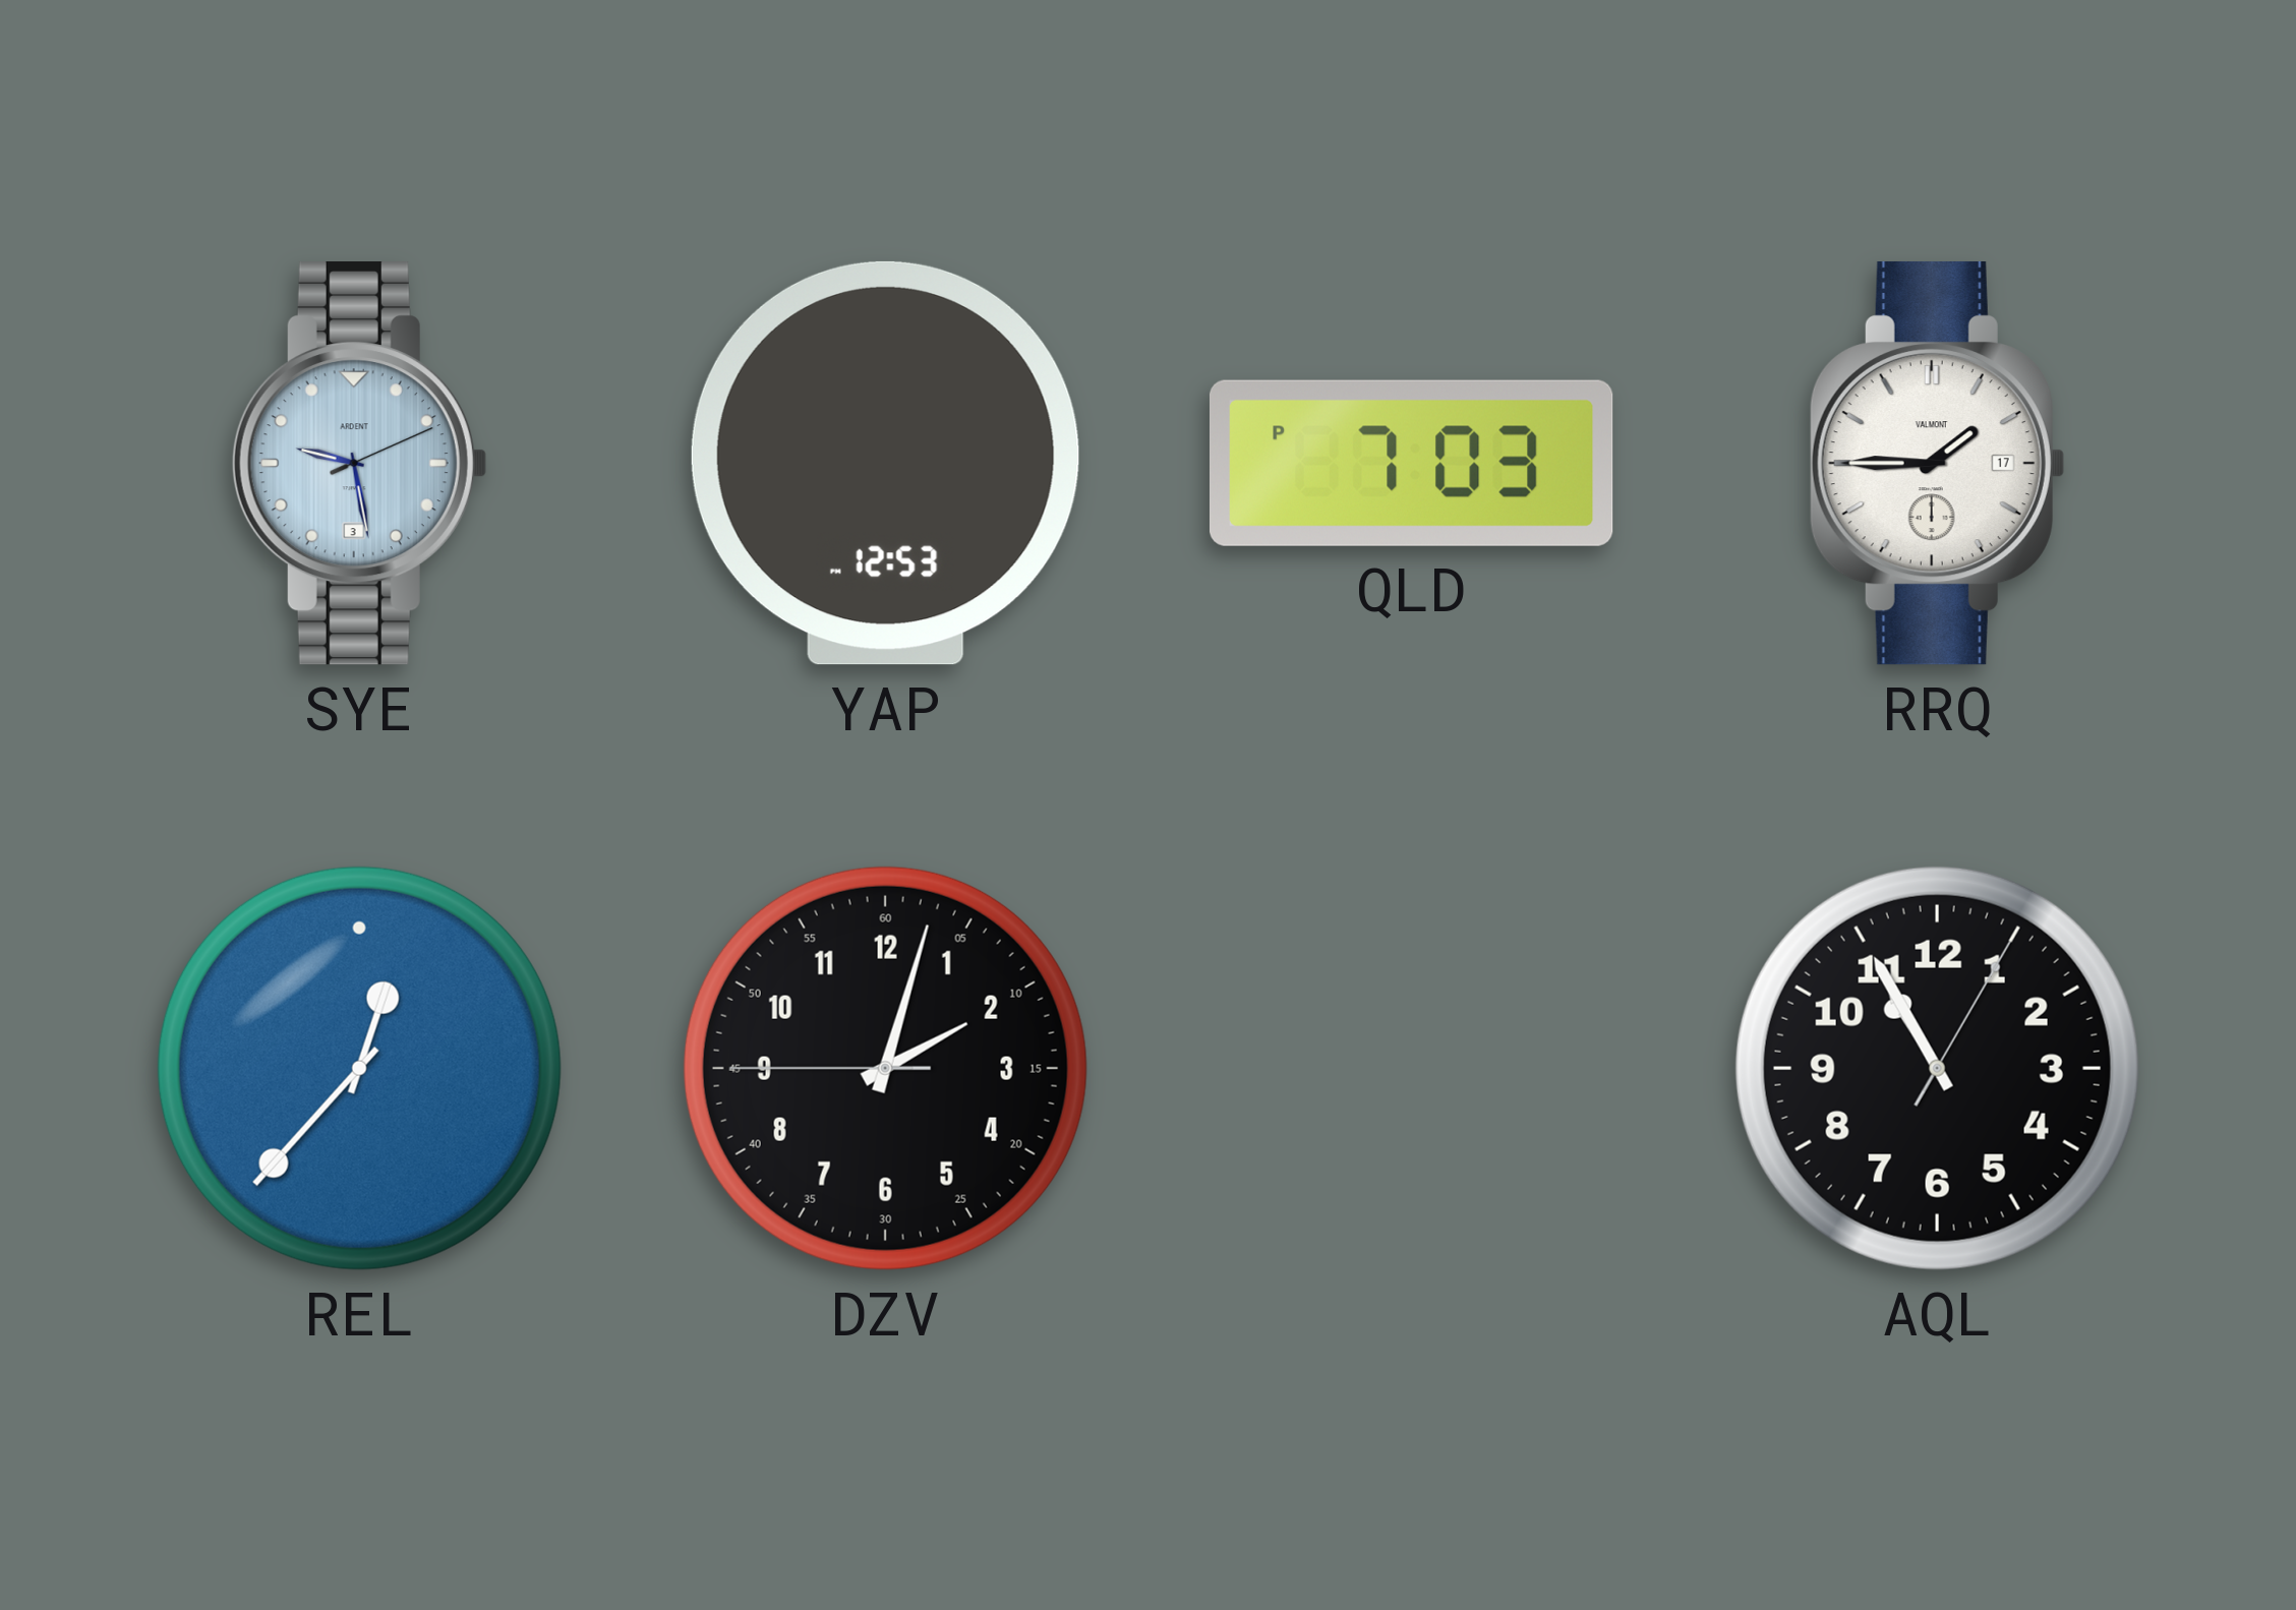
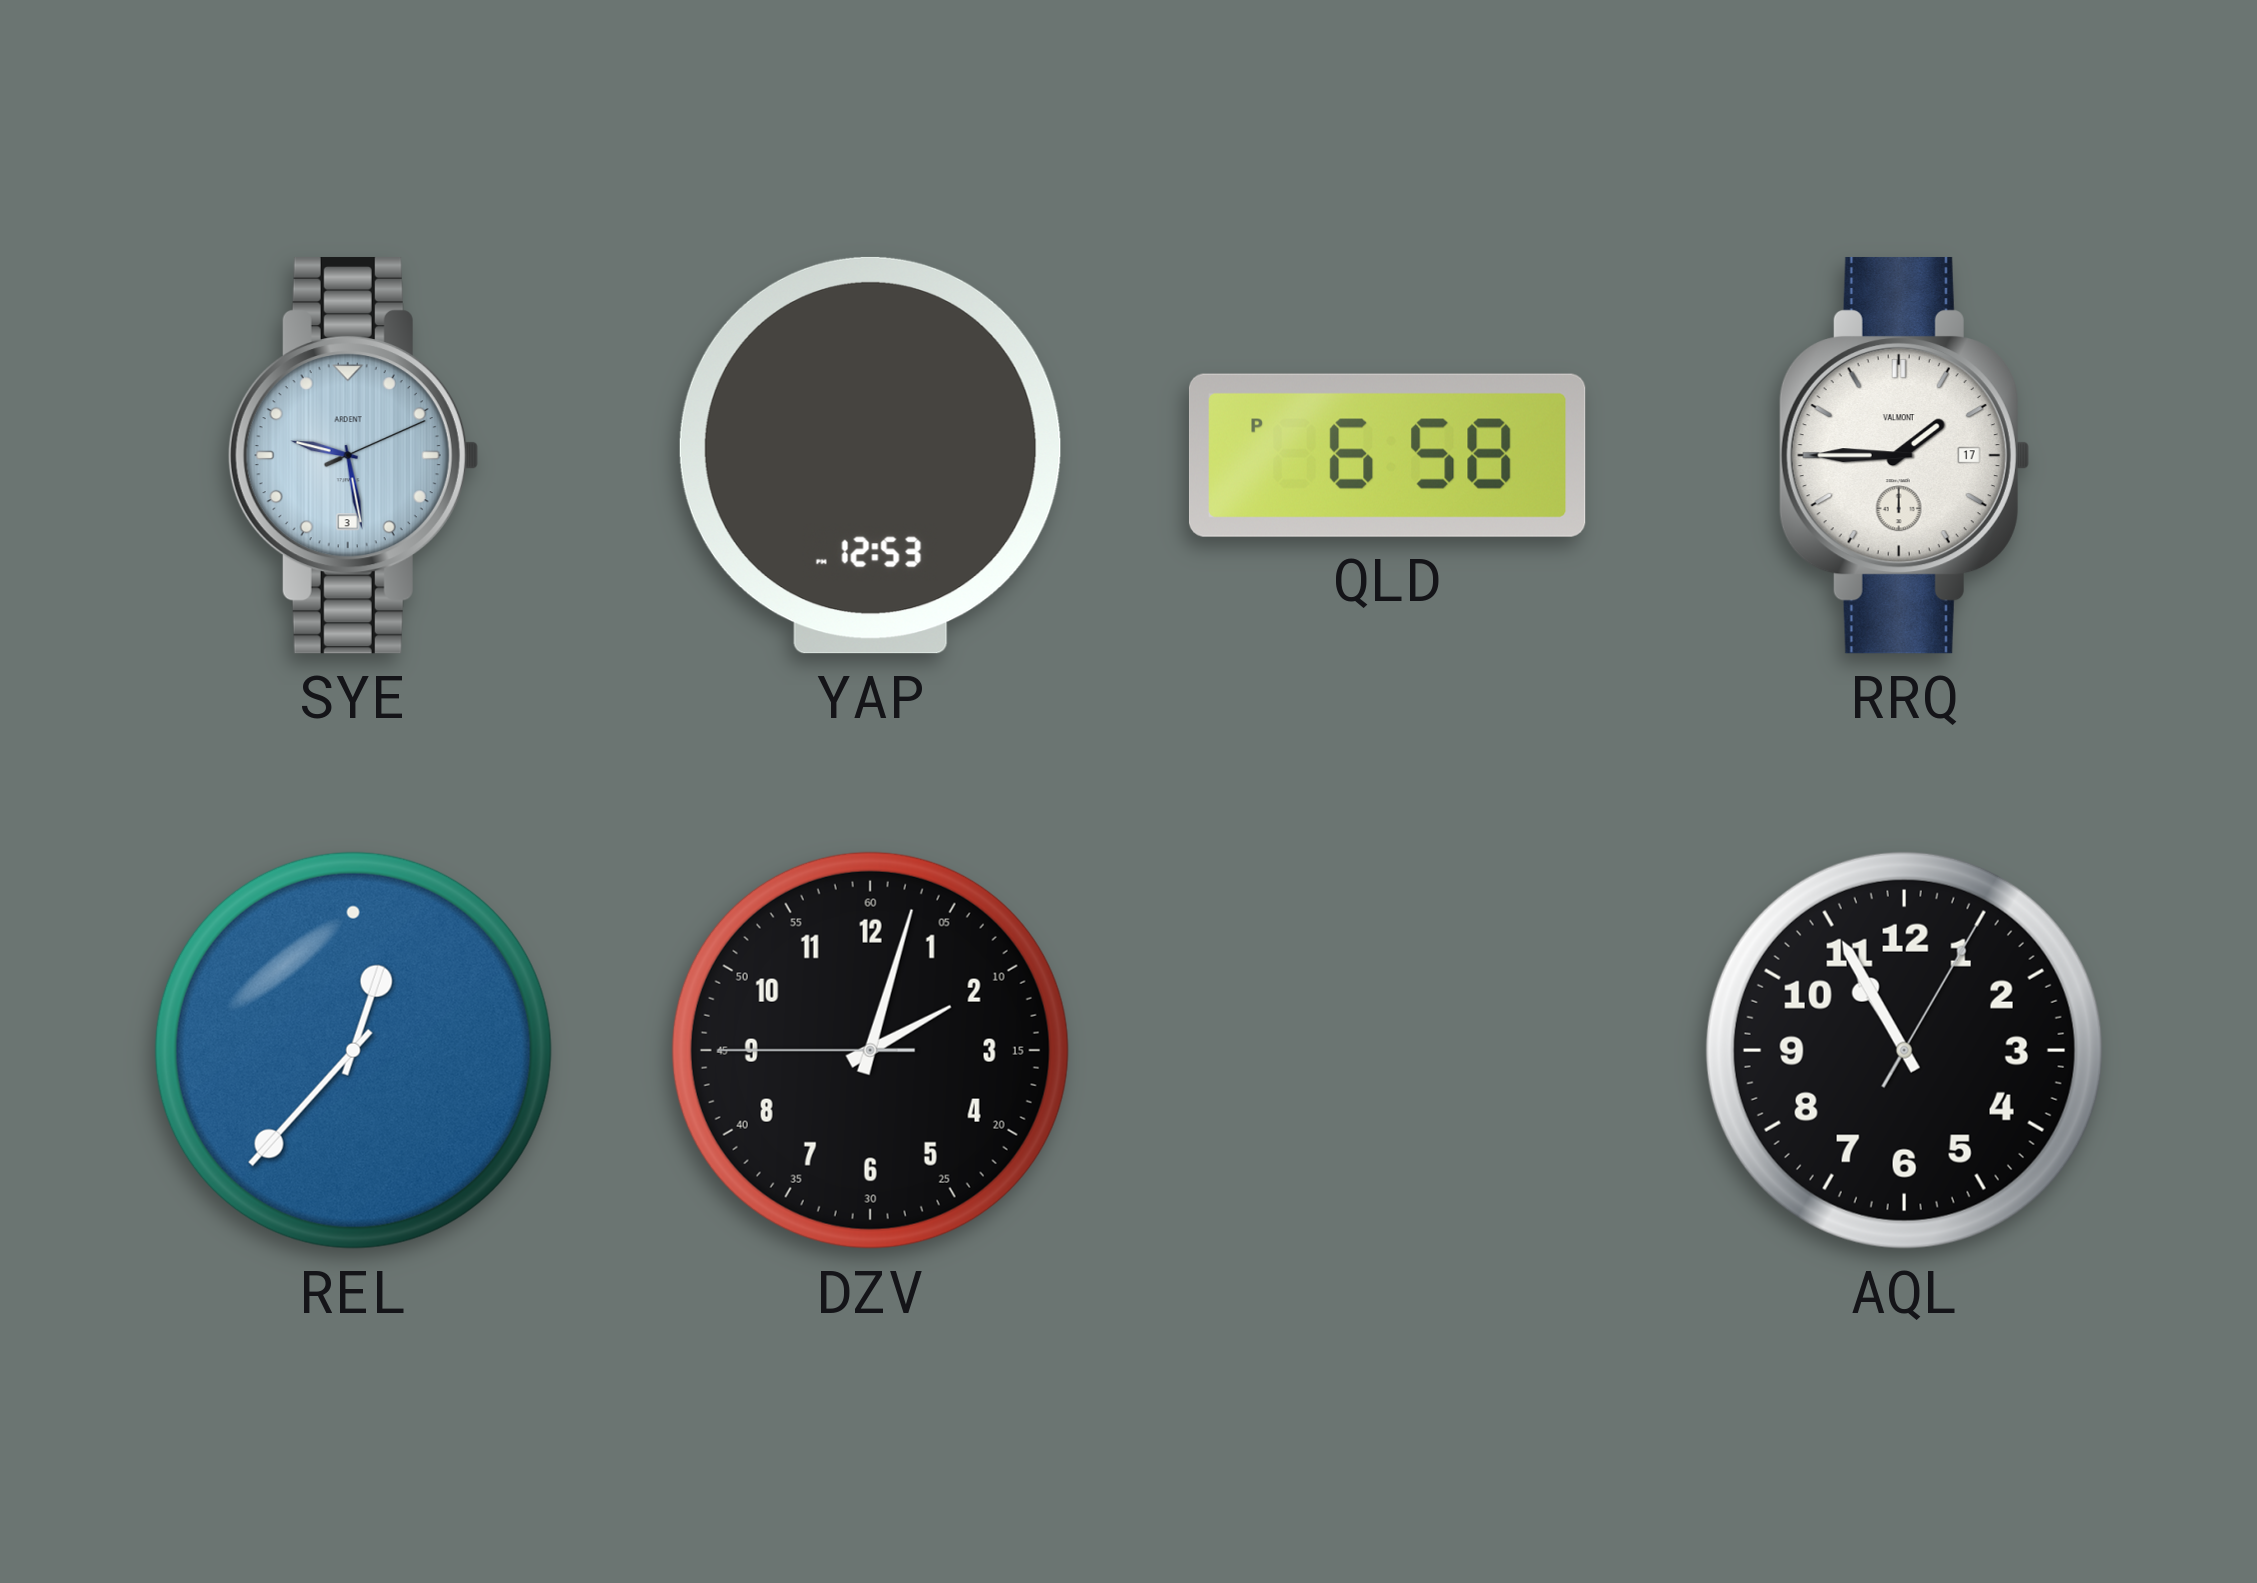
QLD: 7:03 -> 6:58
